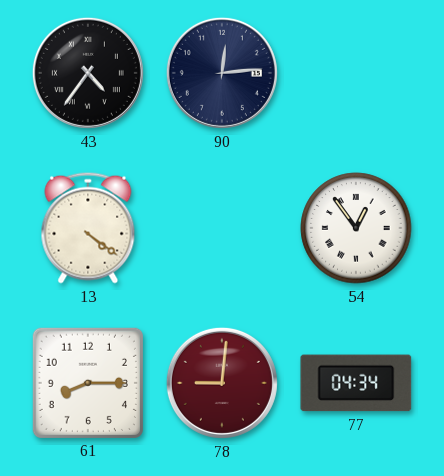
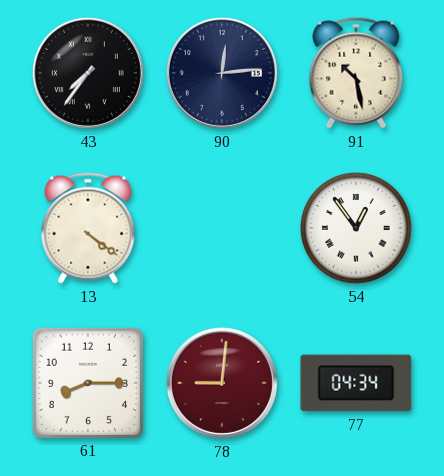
43: 4:36 -> 7:36
91: none -> 10:28
